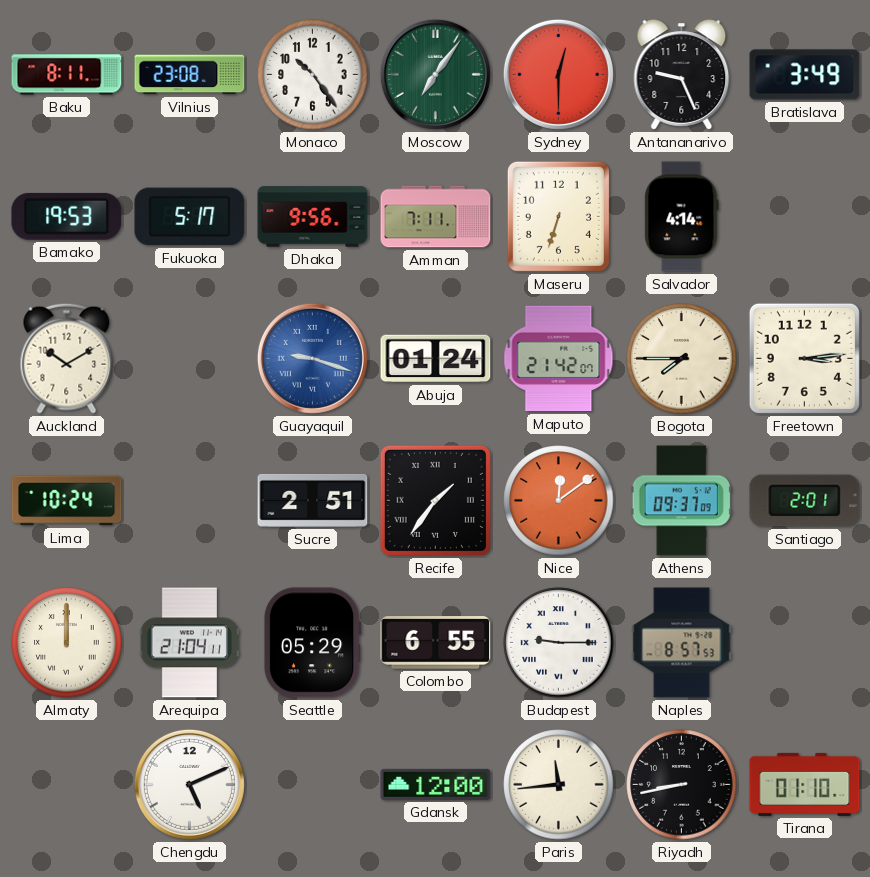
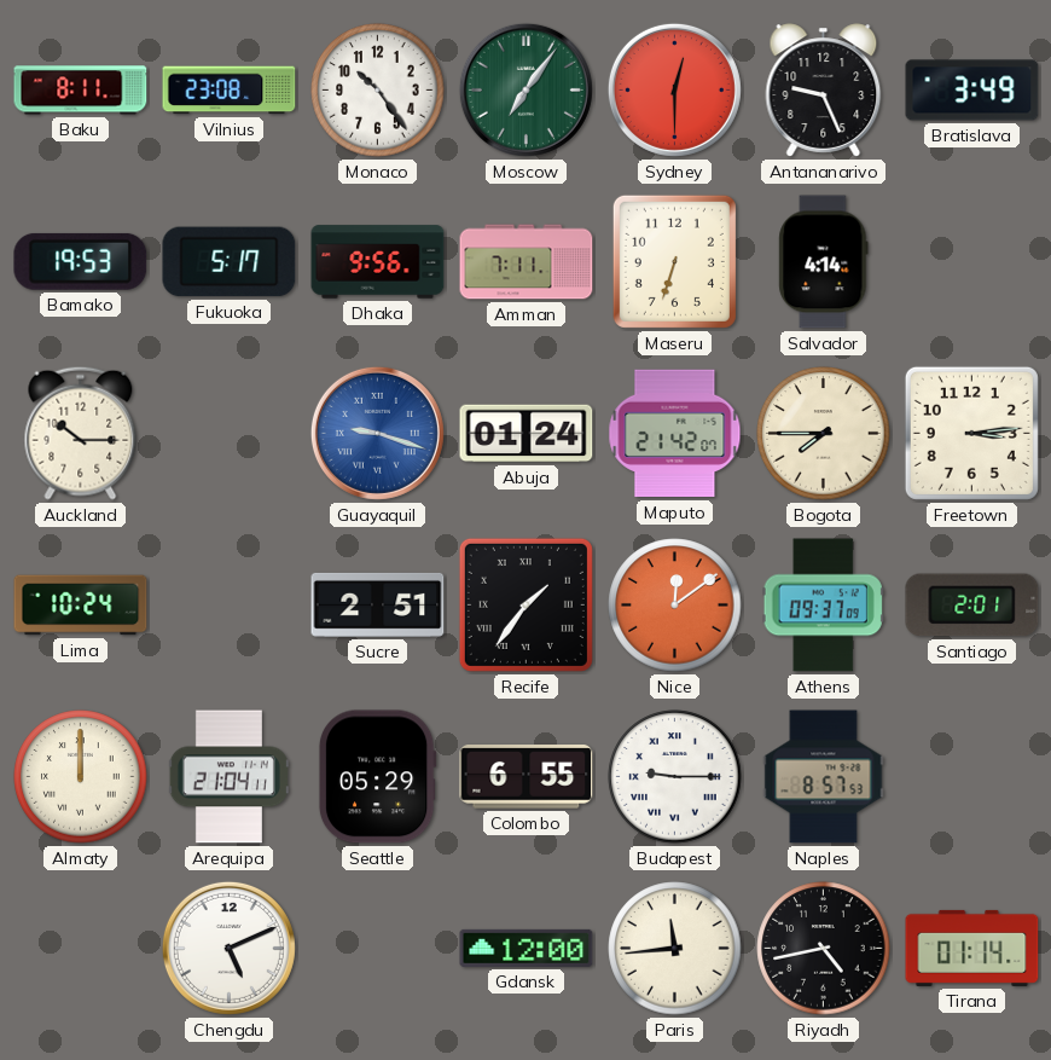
Auckland: 10:10 -> 10:15
Riyadh: 8:43 -> 4:43
Tirana: 01:10 -> 01:14
